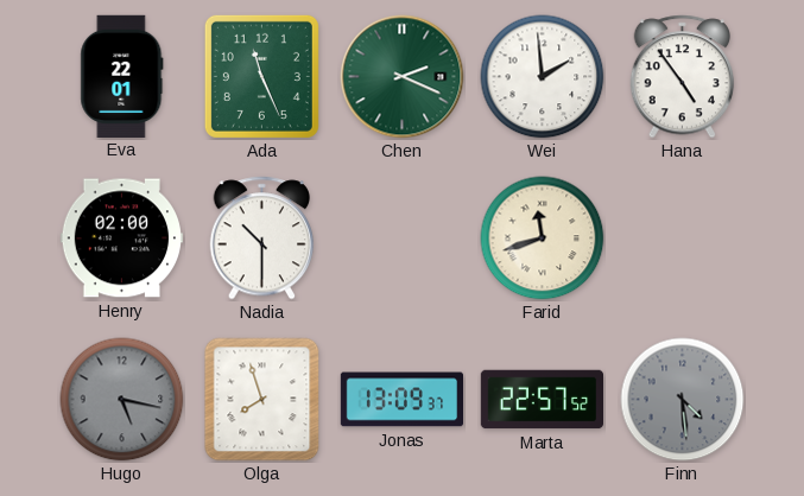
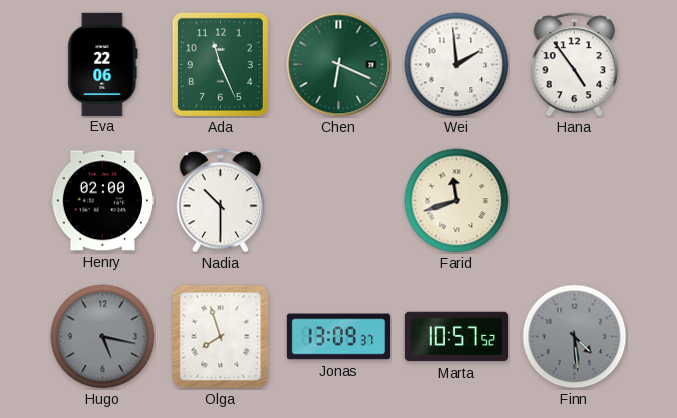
Eva: 22:01 -> 22:06
Chen: 2:19 -> 6:19
Marta: 22:57 -> 10:57
